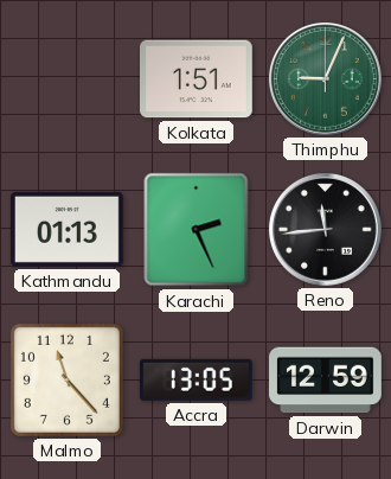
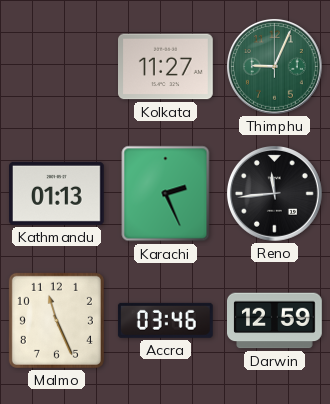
Kolkata: 1:51 -> 11:27
Malmo: 11:23 -> 11:26
Accra: 13:05 -> 03:46
